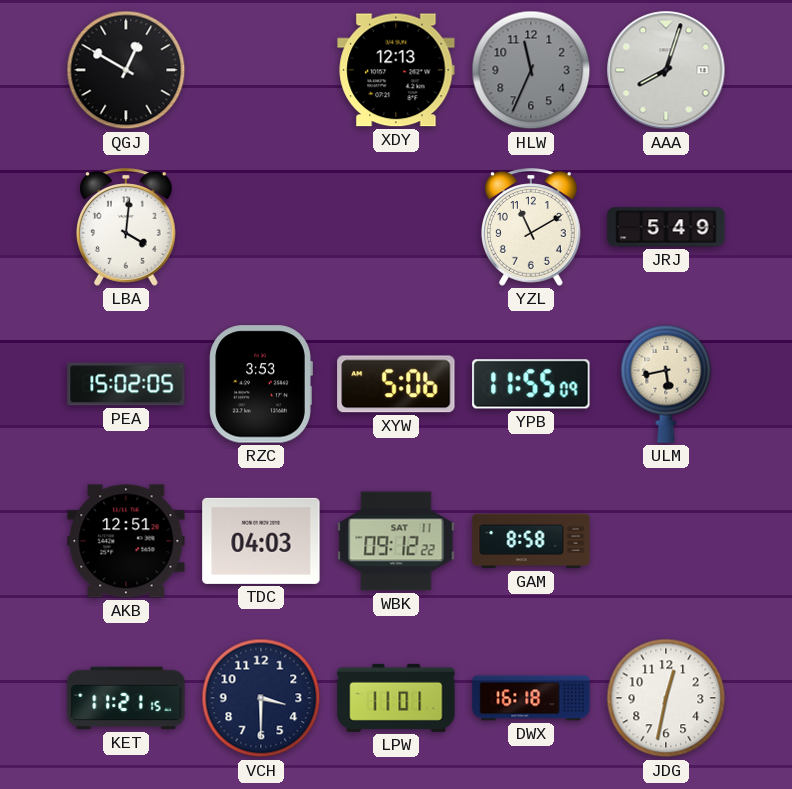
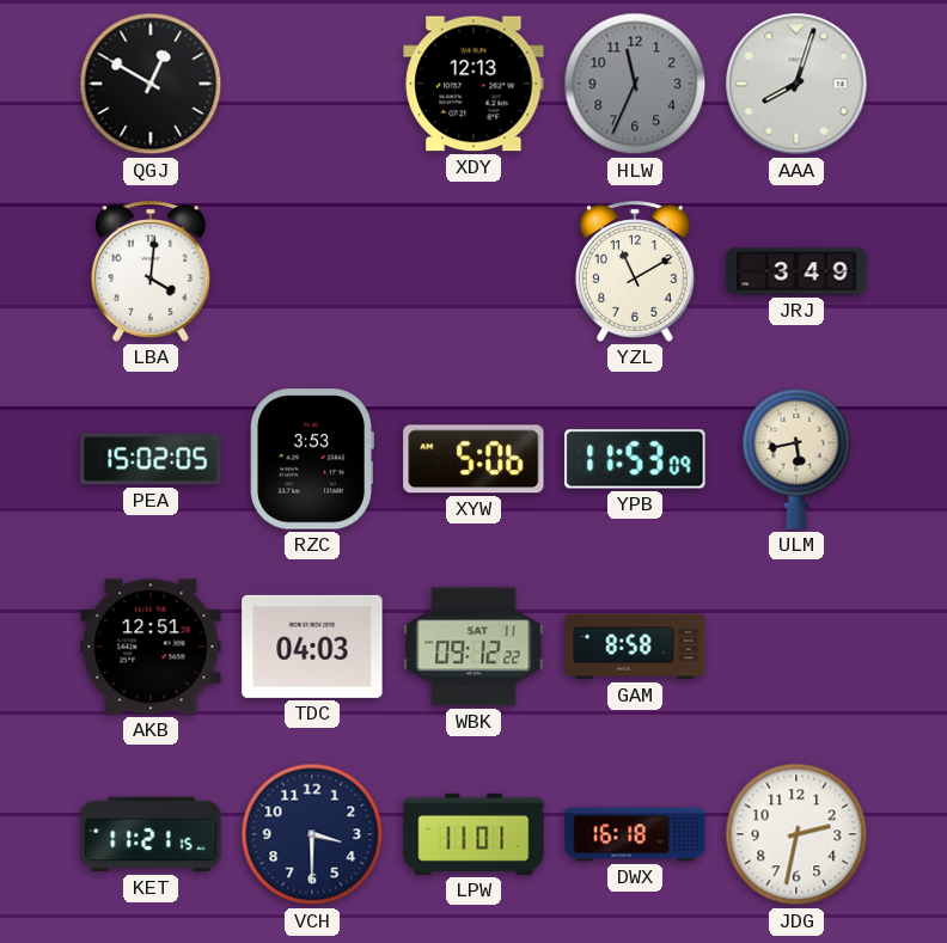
JRJ: 5:49 -> 3:49
YPB: 11:55 -> 11:53
JDG: 12:32 -> 2:32
